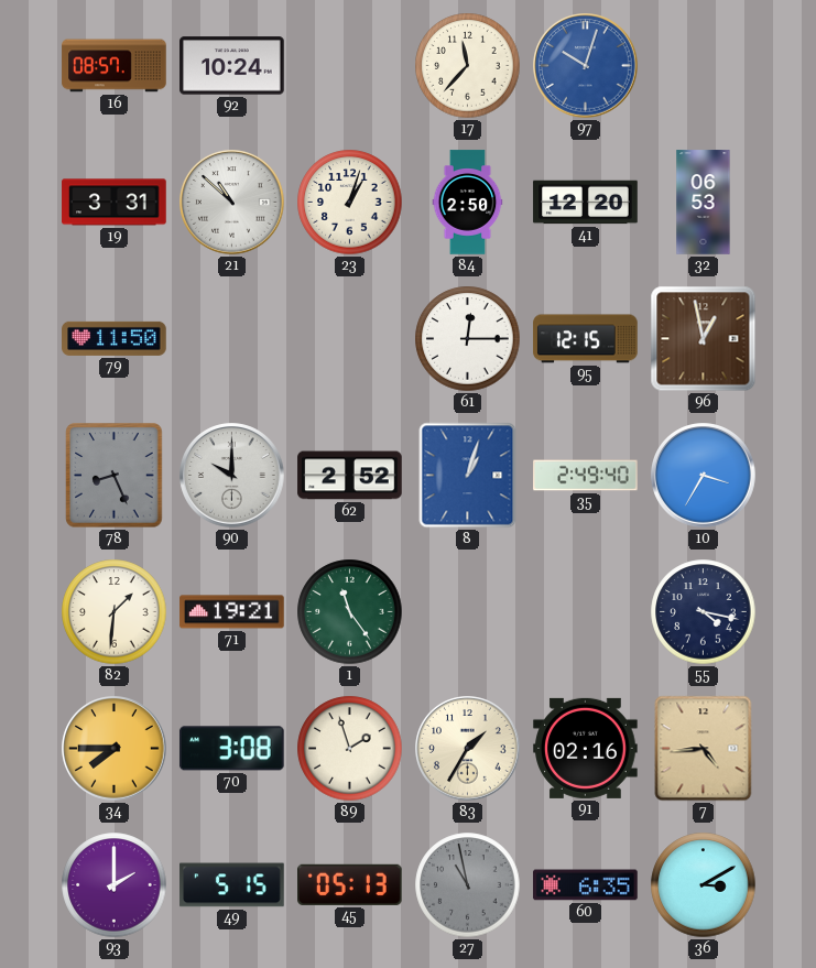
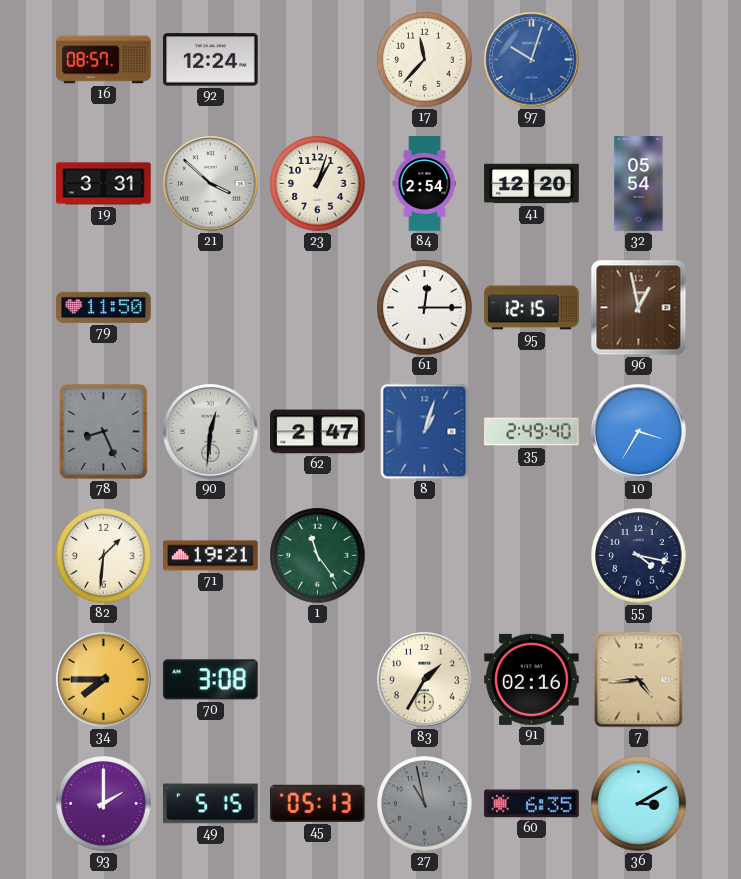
92: 10:24 -> 12:24
21: 10:52 -> 3:52
84: 2:50 -> 2:54
32: 06:53 -> 05:54
90: 10:00 -> 12:31
62: 2:52 -> 2:47
89: 1:57 -> none
